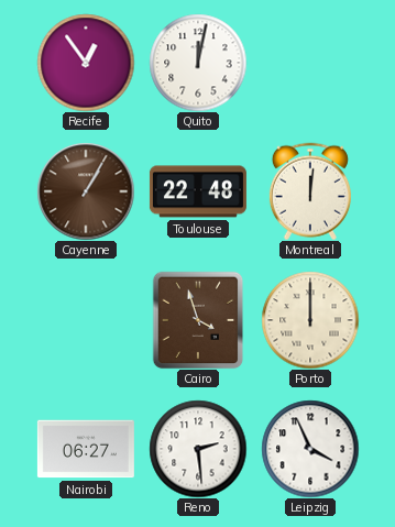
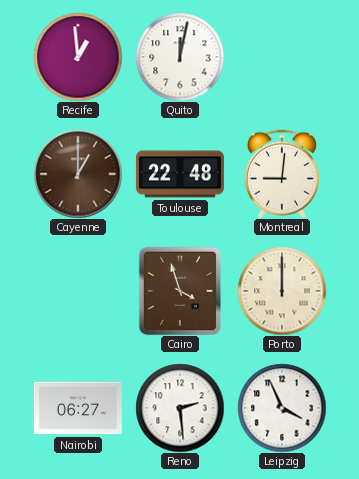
Recife: 12:54 -> 12:59
Cayenne: 1:05 -> 1:00
Montreal: 12:01 -> 9:01
